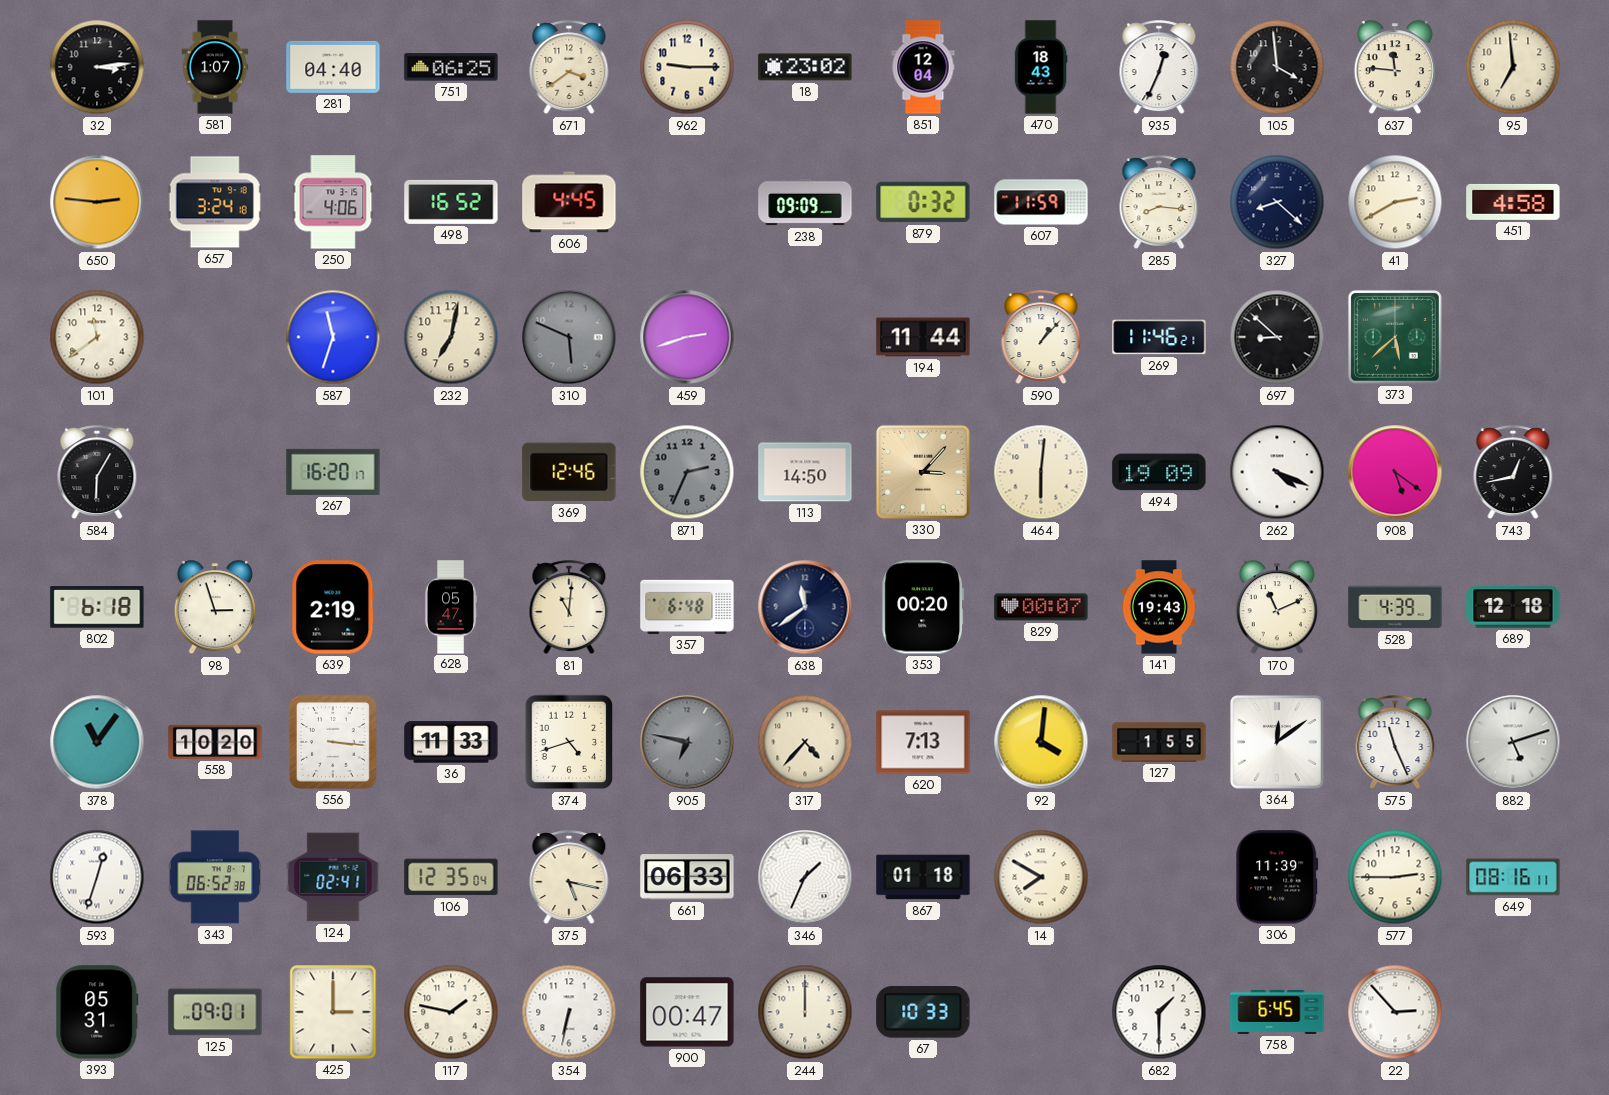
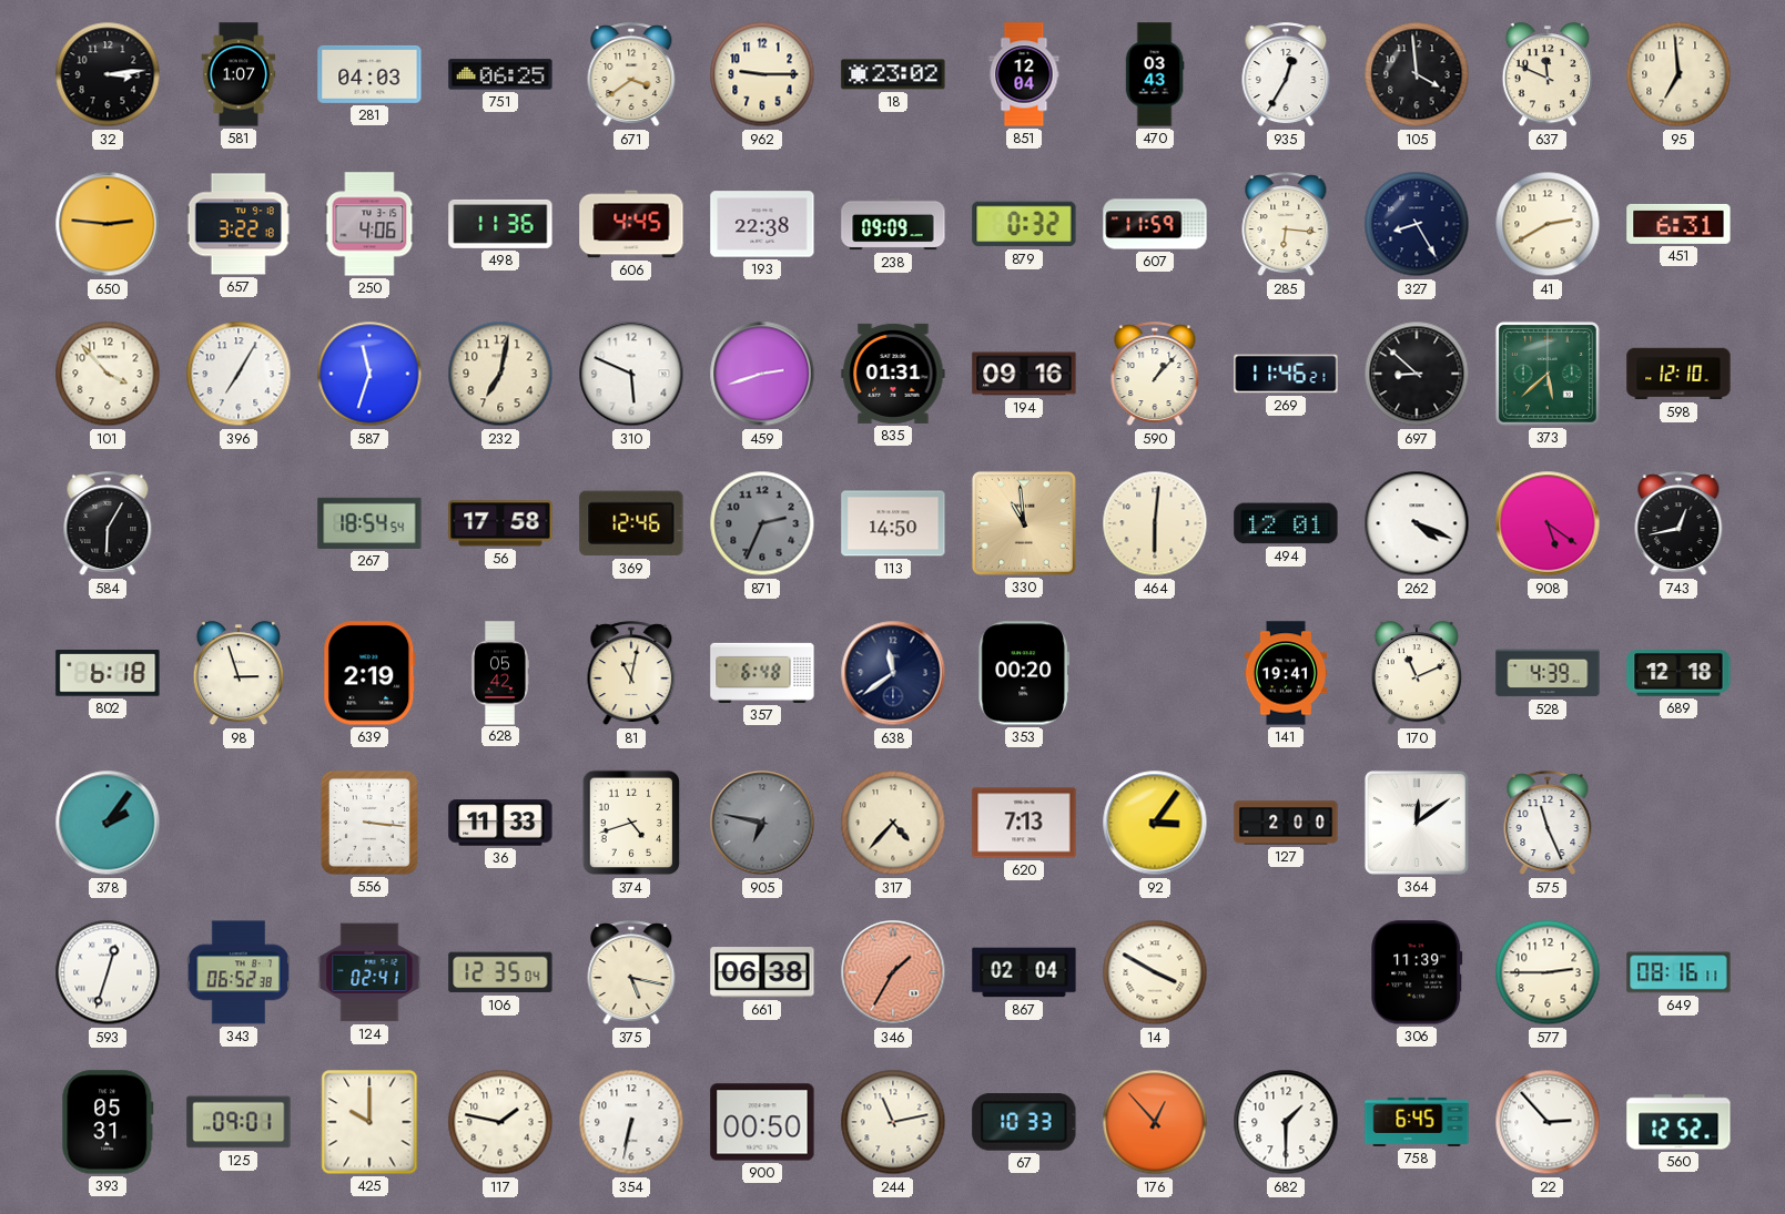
281: 04:40 -> 04:03
470: 18:43 -> 03:43
935: 12:34 -> 12:35
637: 11:46 -> 11:49
657: 3:24 -> 3:22
498: 16:52 -> 11:36
193: none -> 22:38
285: 8:16 -> 6:16
327: 8:22 -> 8:25
451: 4:58 -> 6:31
101: 11:39 -> 3:53
396: none -> 7:05
310 dial: grey -> white
835: none -> 01:31
194: 11:44 -> 09:16
598: none -> 12:10
267: 16:20 -> 18:54
56: none -> 17:58
330: 3:07 -> 10:59
494: 19:09 -> 12:01
628: 05:47 -> 05:42
81: 11:01 -> 11:02
829: 00:07 -> none
141: 19:43 -> 19:41
378: 11:06 -> 2:06
558: 10:20 -> none
92: 4:01 -> 3:06
127: 1:55 -> 2:00
882: 5:12 -> none
661: 06:33 -> 06:38
346: 1:34 -> 1:35
346 dial: white -> salmon
867: 01:18 -> 02:04
14: 7:50 -> 3:50
425: 3:00 -> 10:00
900: 00:47 -> 00:50
244: 12:00 -> 11:13
176: none -> 12:53
560: none -> 12:52
